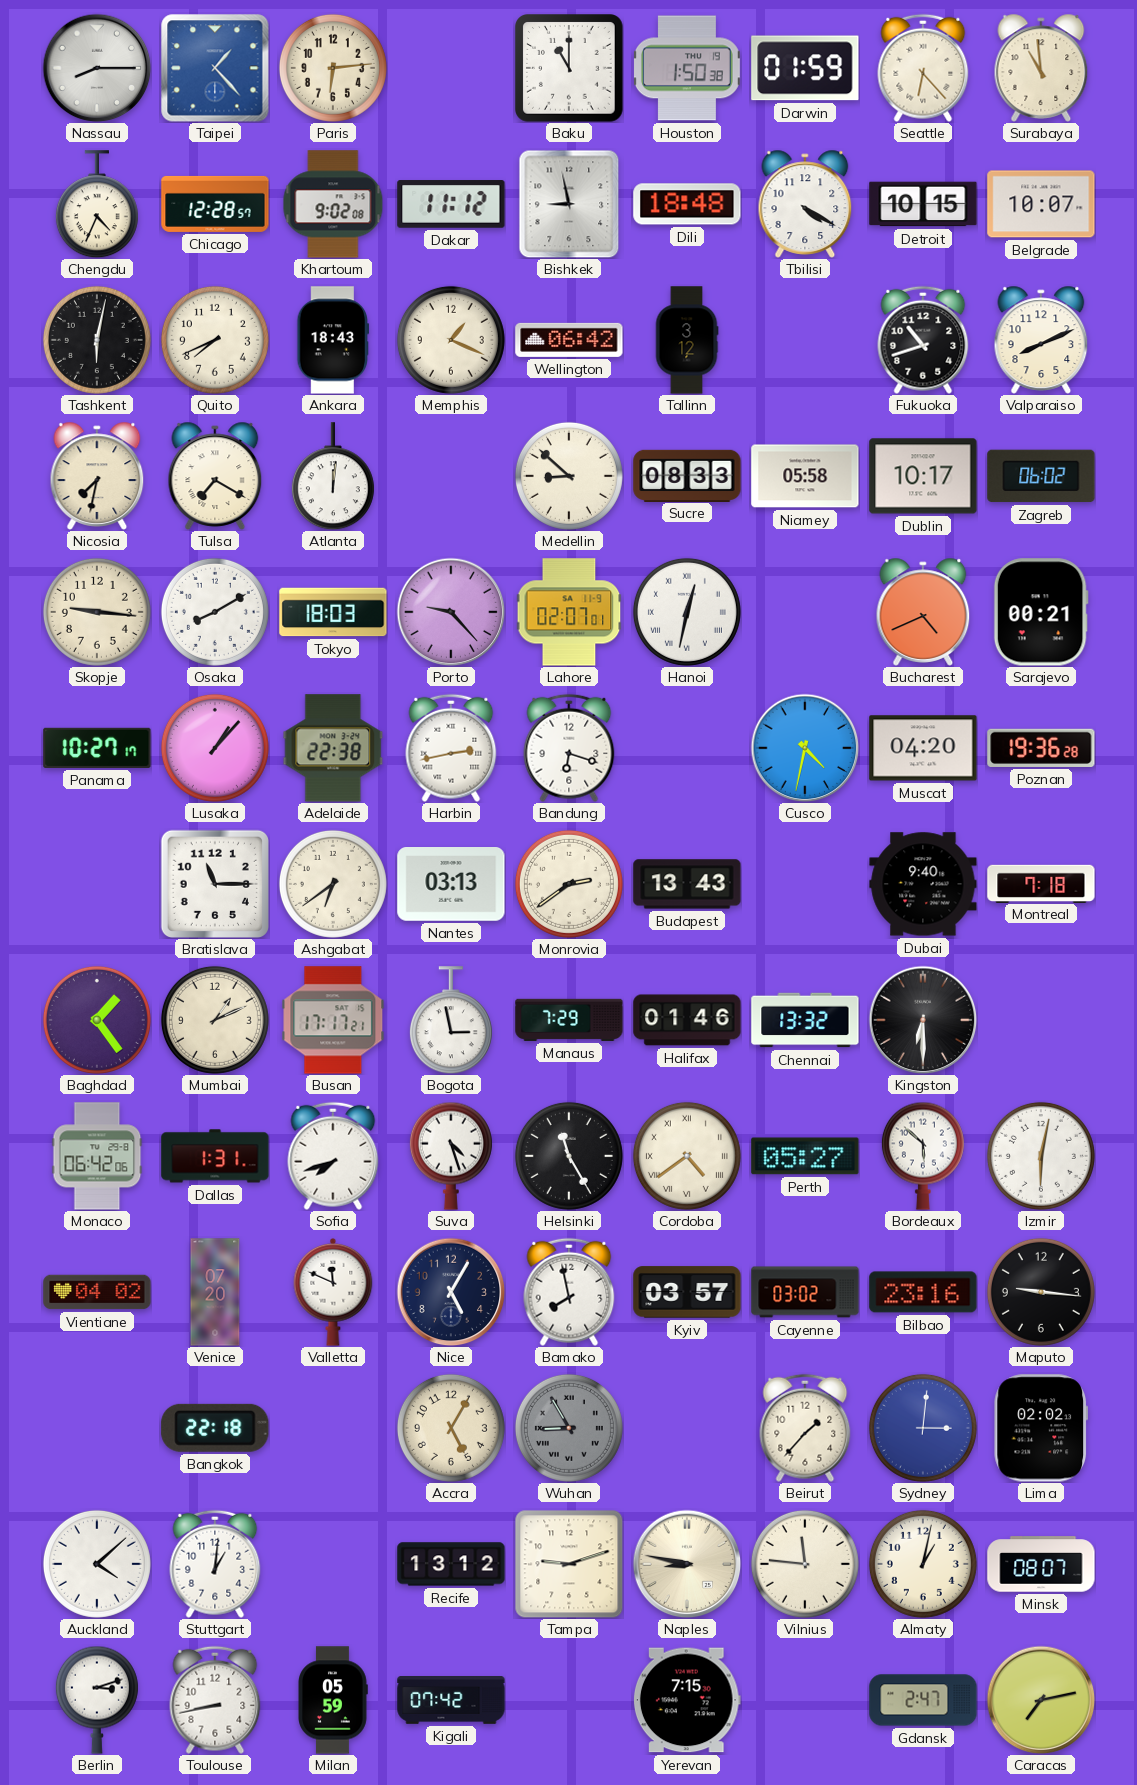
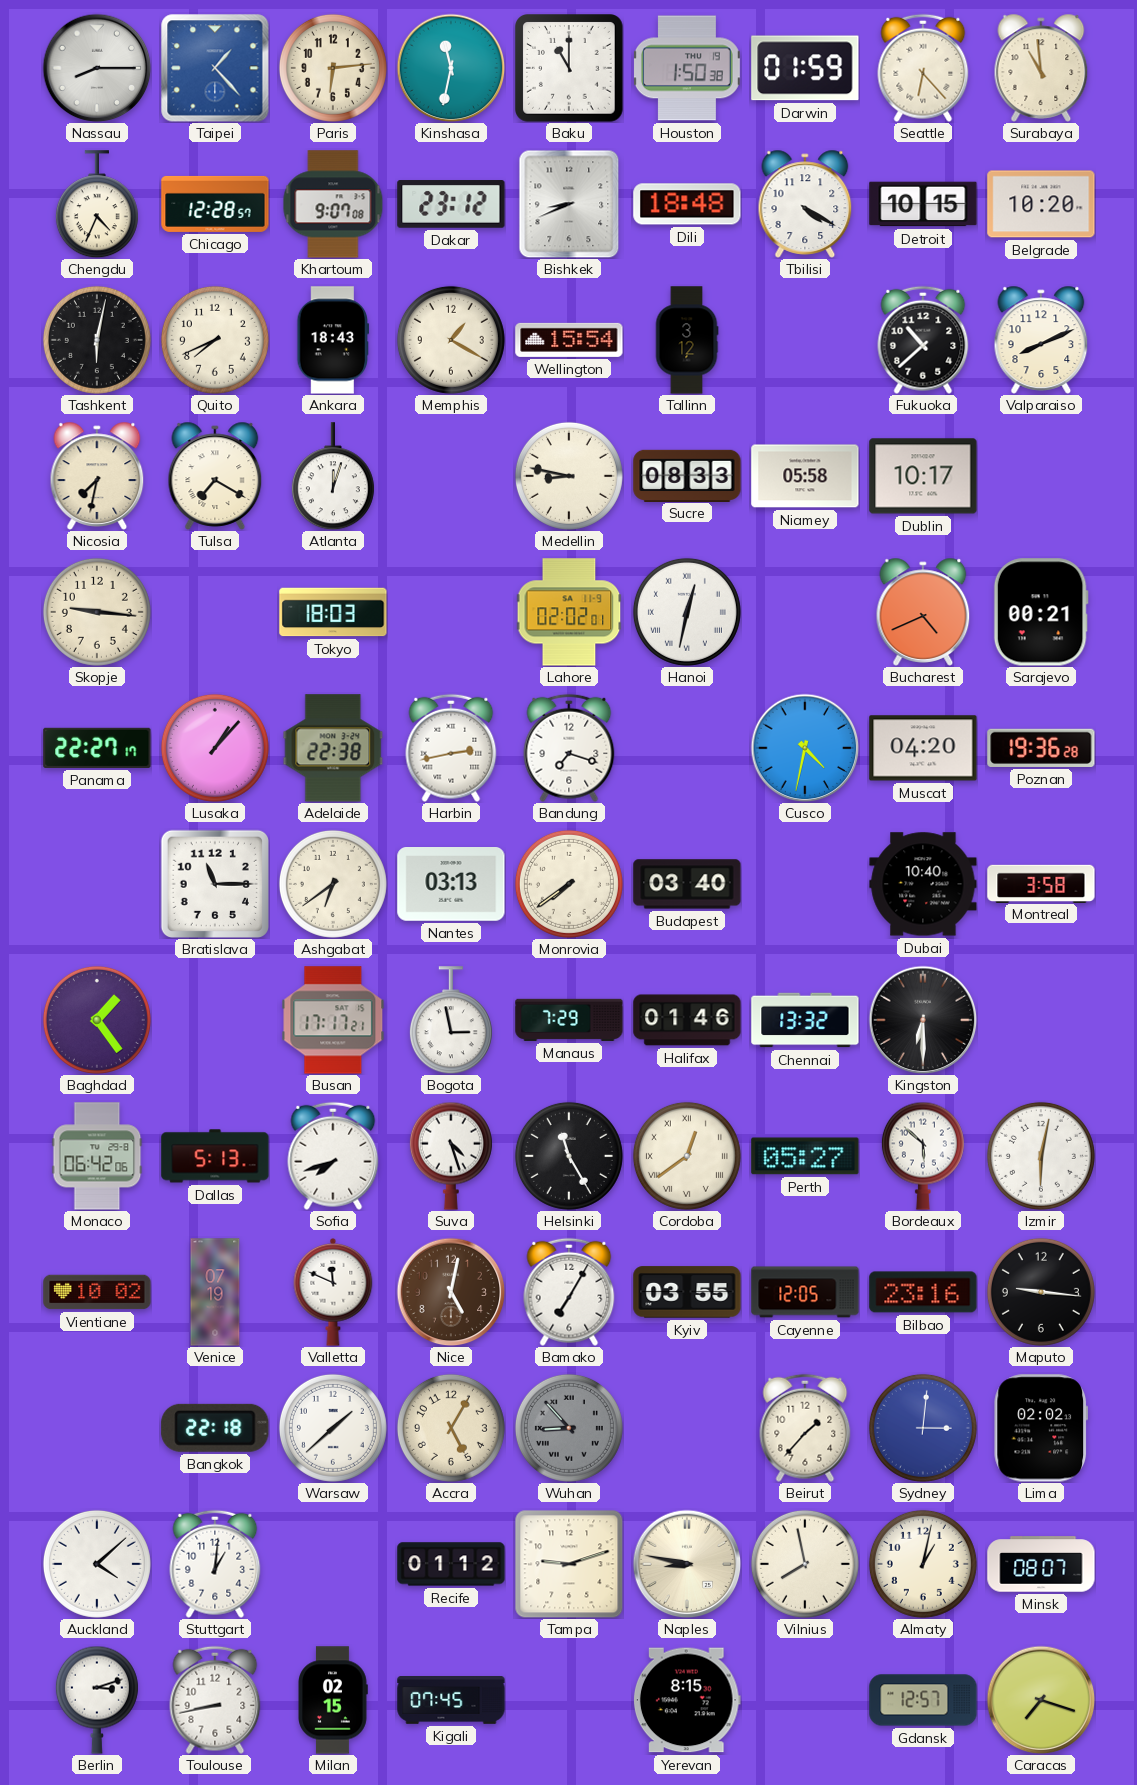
Kinshasa: none -> 11:32
Khartoum: 9:02 -> 9:07
Dakar: 11:12 -> 23:12
Bishkek: 8:58 -> 8:41
Belgrade: 10:07 -> 10:20
Memphis: 1:19 -> 1:20
Wellington: 06:42 -> 15:54
Fukuoka: 10:42 -> 10:38
Atlanta: 12:01 -> 12:03
Medellin: 8:52 -> 8:47
Zagreb: 06:02 -> none
Osaka: 8:10 -> none
Porto: 9:23 -> none
Lahore: 02:07 -> 02:02
Panama: 10:27 -> 22:27
Bandung: 6:18 -> 7:18
Monrovia: 2:39 -> 7:39
Budapest: 13:43 -> 03:40
Dubai: 9:40 -> 10:40
Montreal: 7:18 -> 3:58
Mumbai: 1:11 -> none
Dallas: 1:31 -> 5:13
Cordoba: 4:39 -> 12:39
Vientiane: 04:02 -> 10:02
Venice: 07:20 -> 07:19
Nice: 5:05 -> 5:02
Nice dial: navy -> brown
Bamako: 7:58 -> 7:05
Kyiv: 03:57 -> 03:55
Cayenne: 03:02 -> 12:05
Warsaw: none -> 1:38
Wuhan: 8:55 -> 8:53
Recife: 13:12 -> 01:12
Vilnius: 11:46 -> 7:58
Milan: 05:59 -> 02:15
Kigali: 07:42 -> 07:45
Yerevan: 7:15 -> 8:15
Gdansk: 2:47 -> 12:57
Caracas: 7:13 -> 7:18
